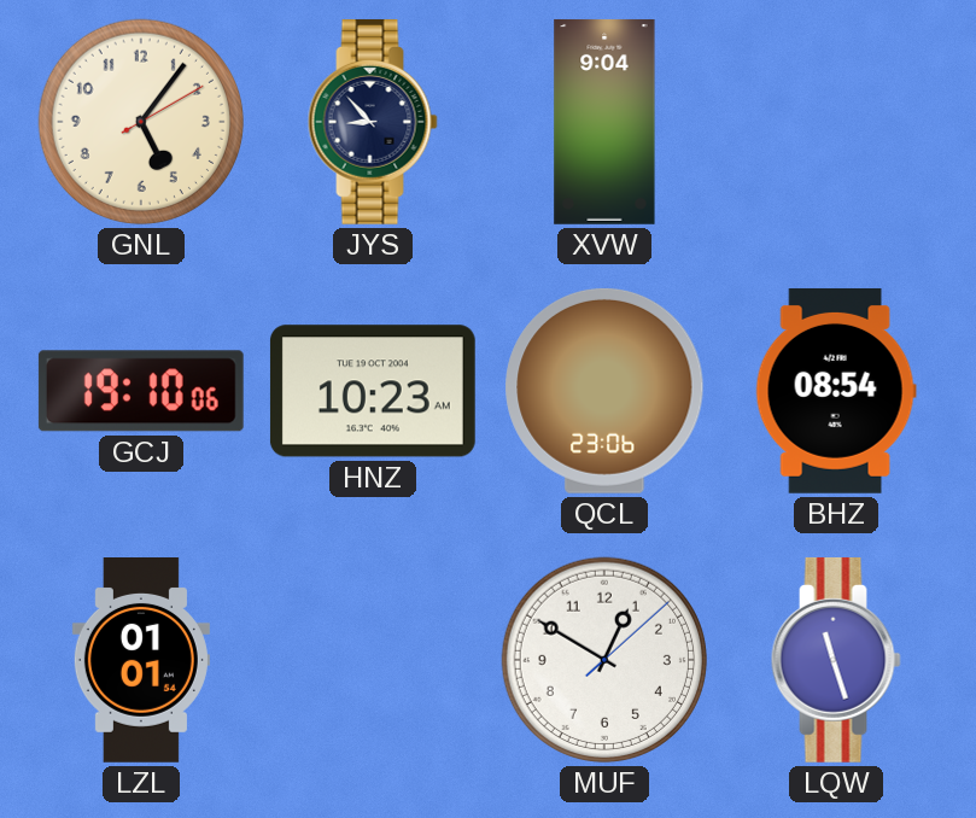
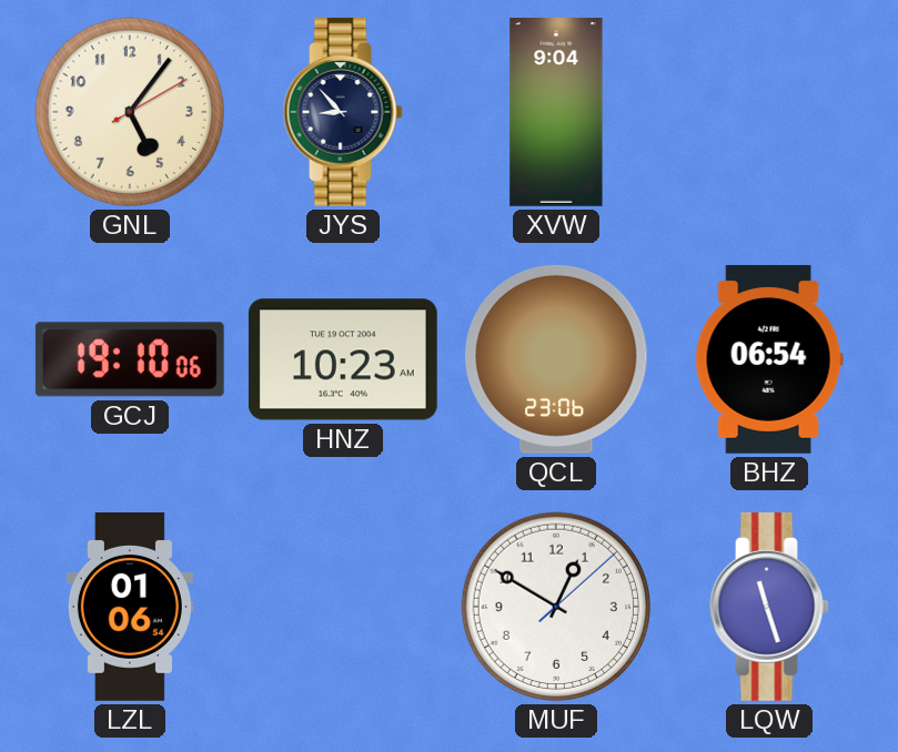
BHZ: 08:54 -> 06:54
LZL: 01:01 -> 01:06
